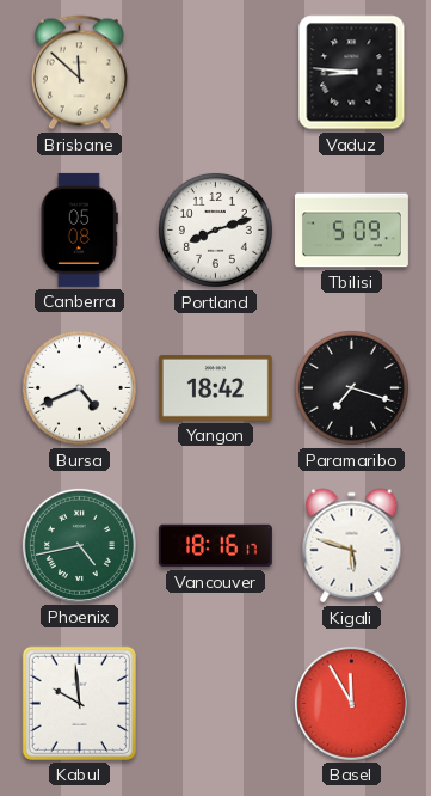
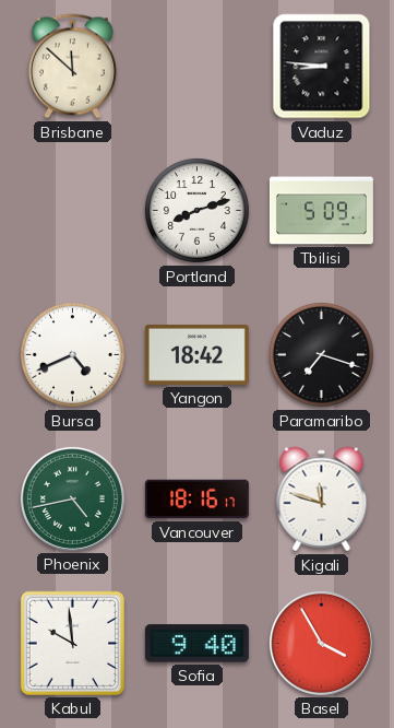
Canberra: 05:08 -> none
Kigali: 5:48 -> 11:48
Sofia: none -> 9:40
Basel: 11:55 -> 3:55
